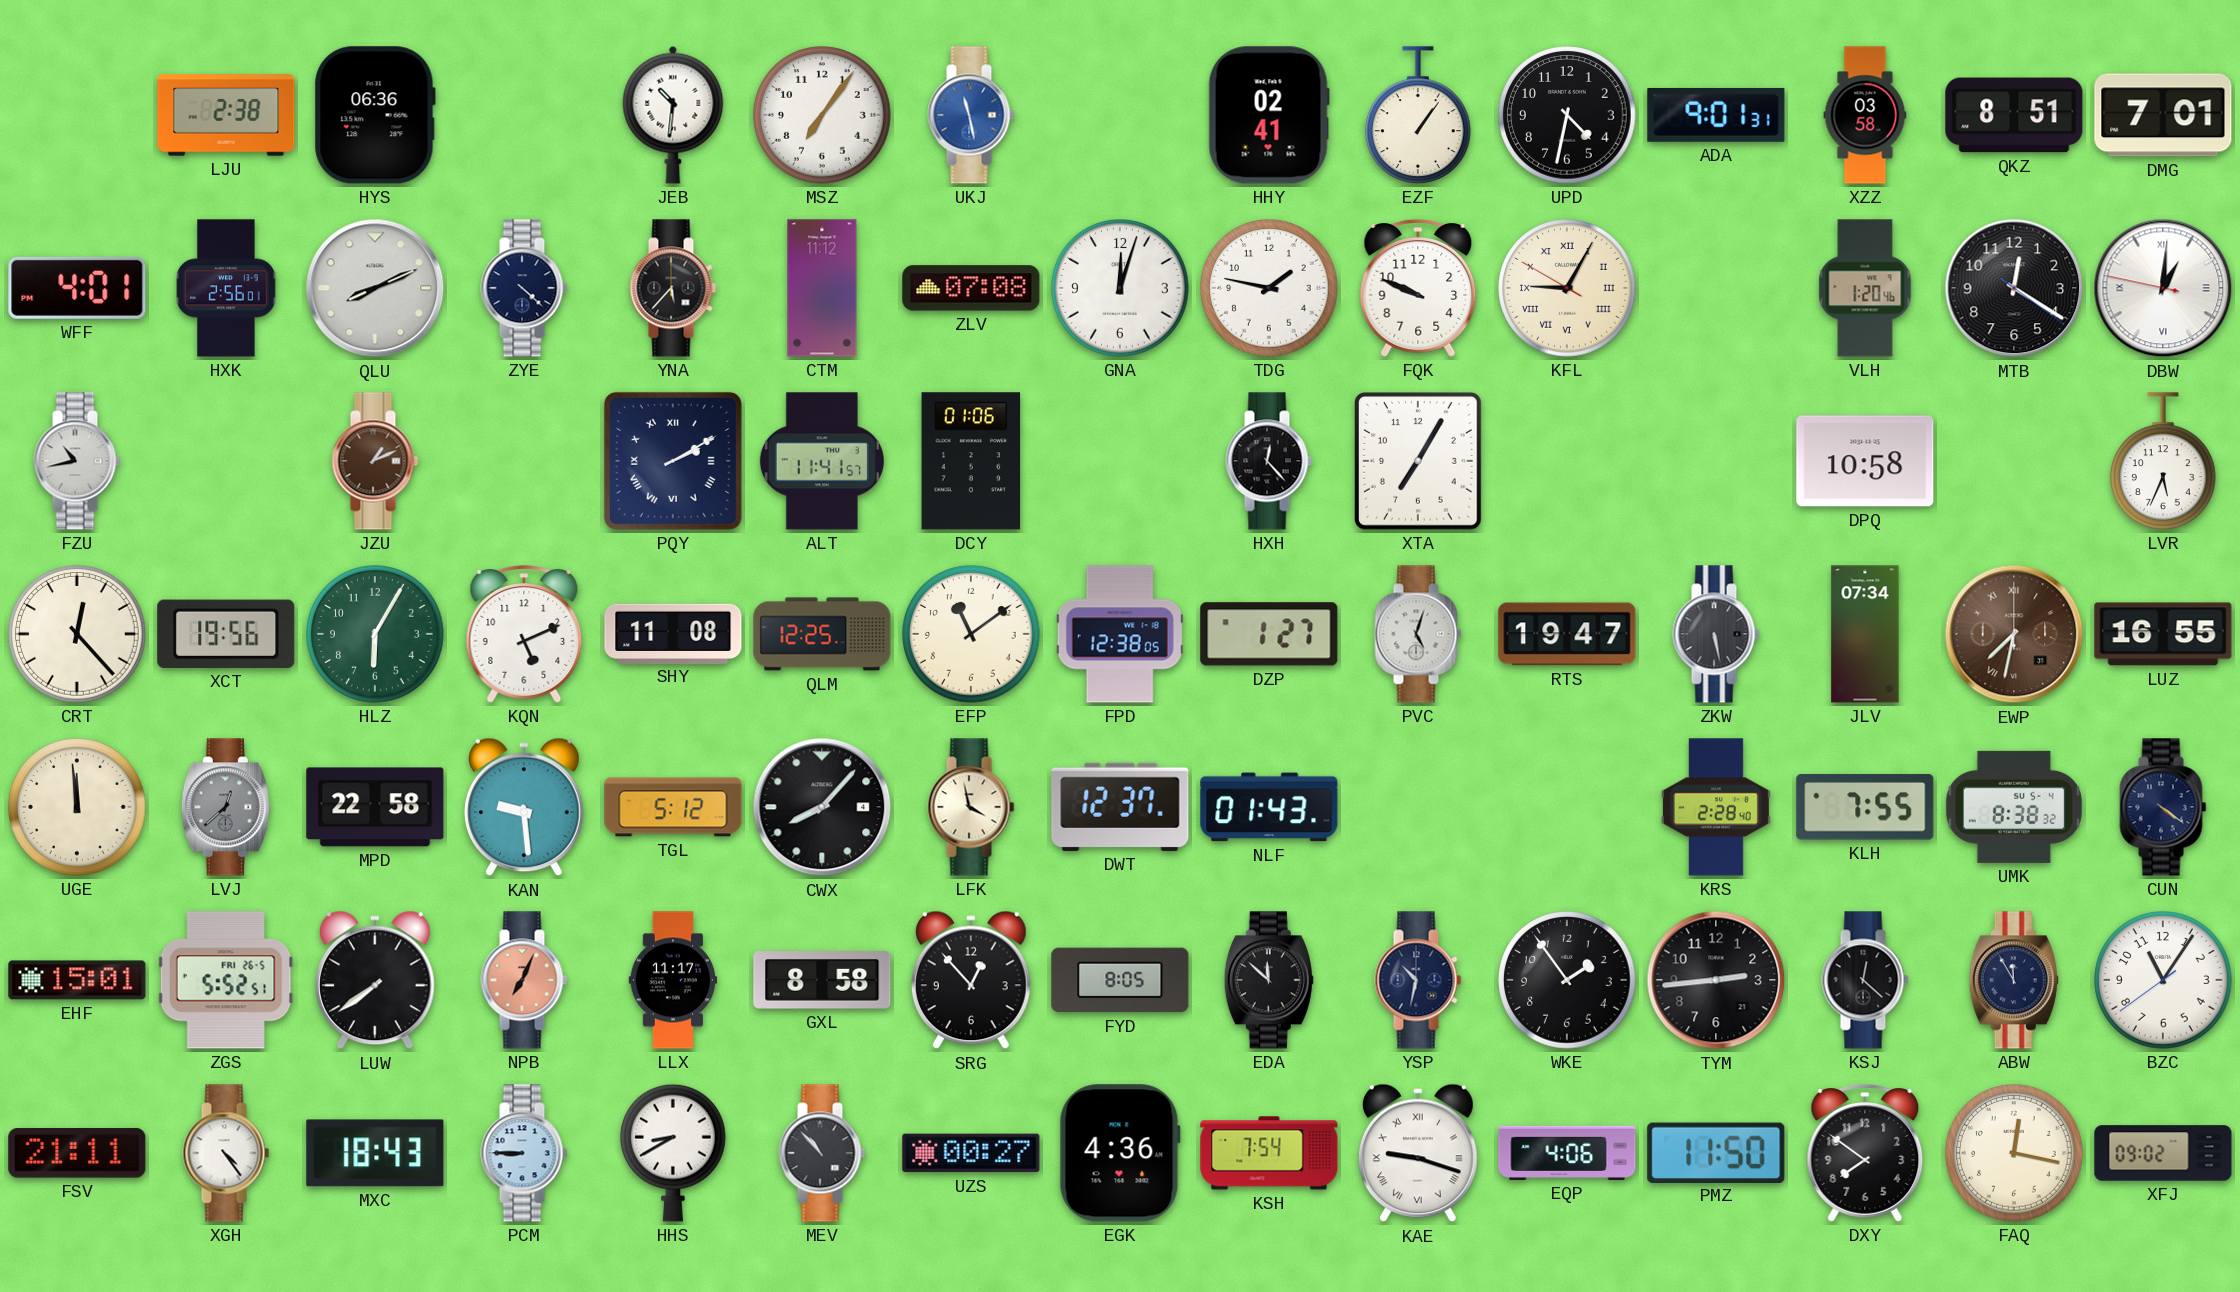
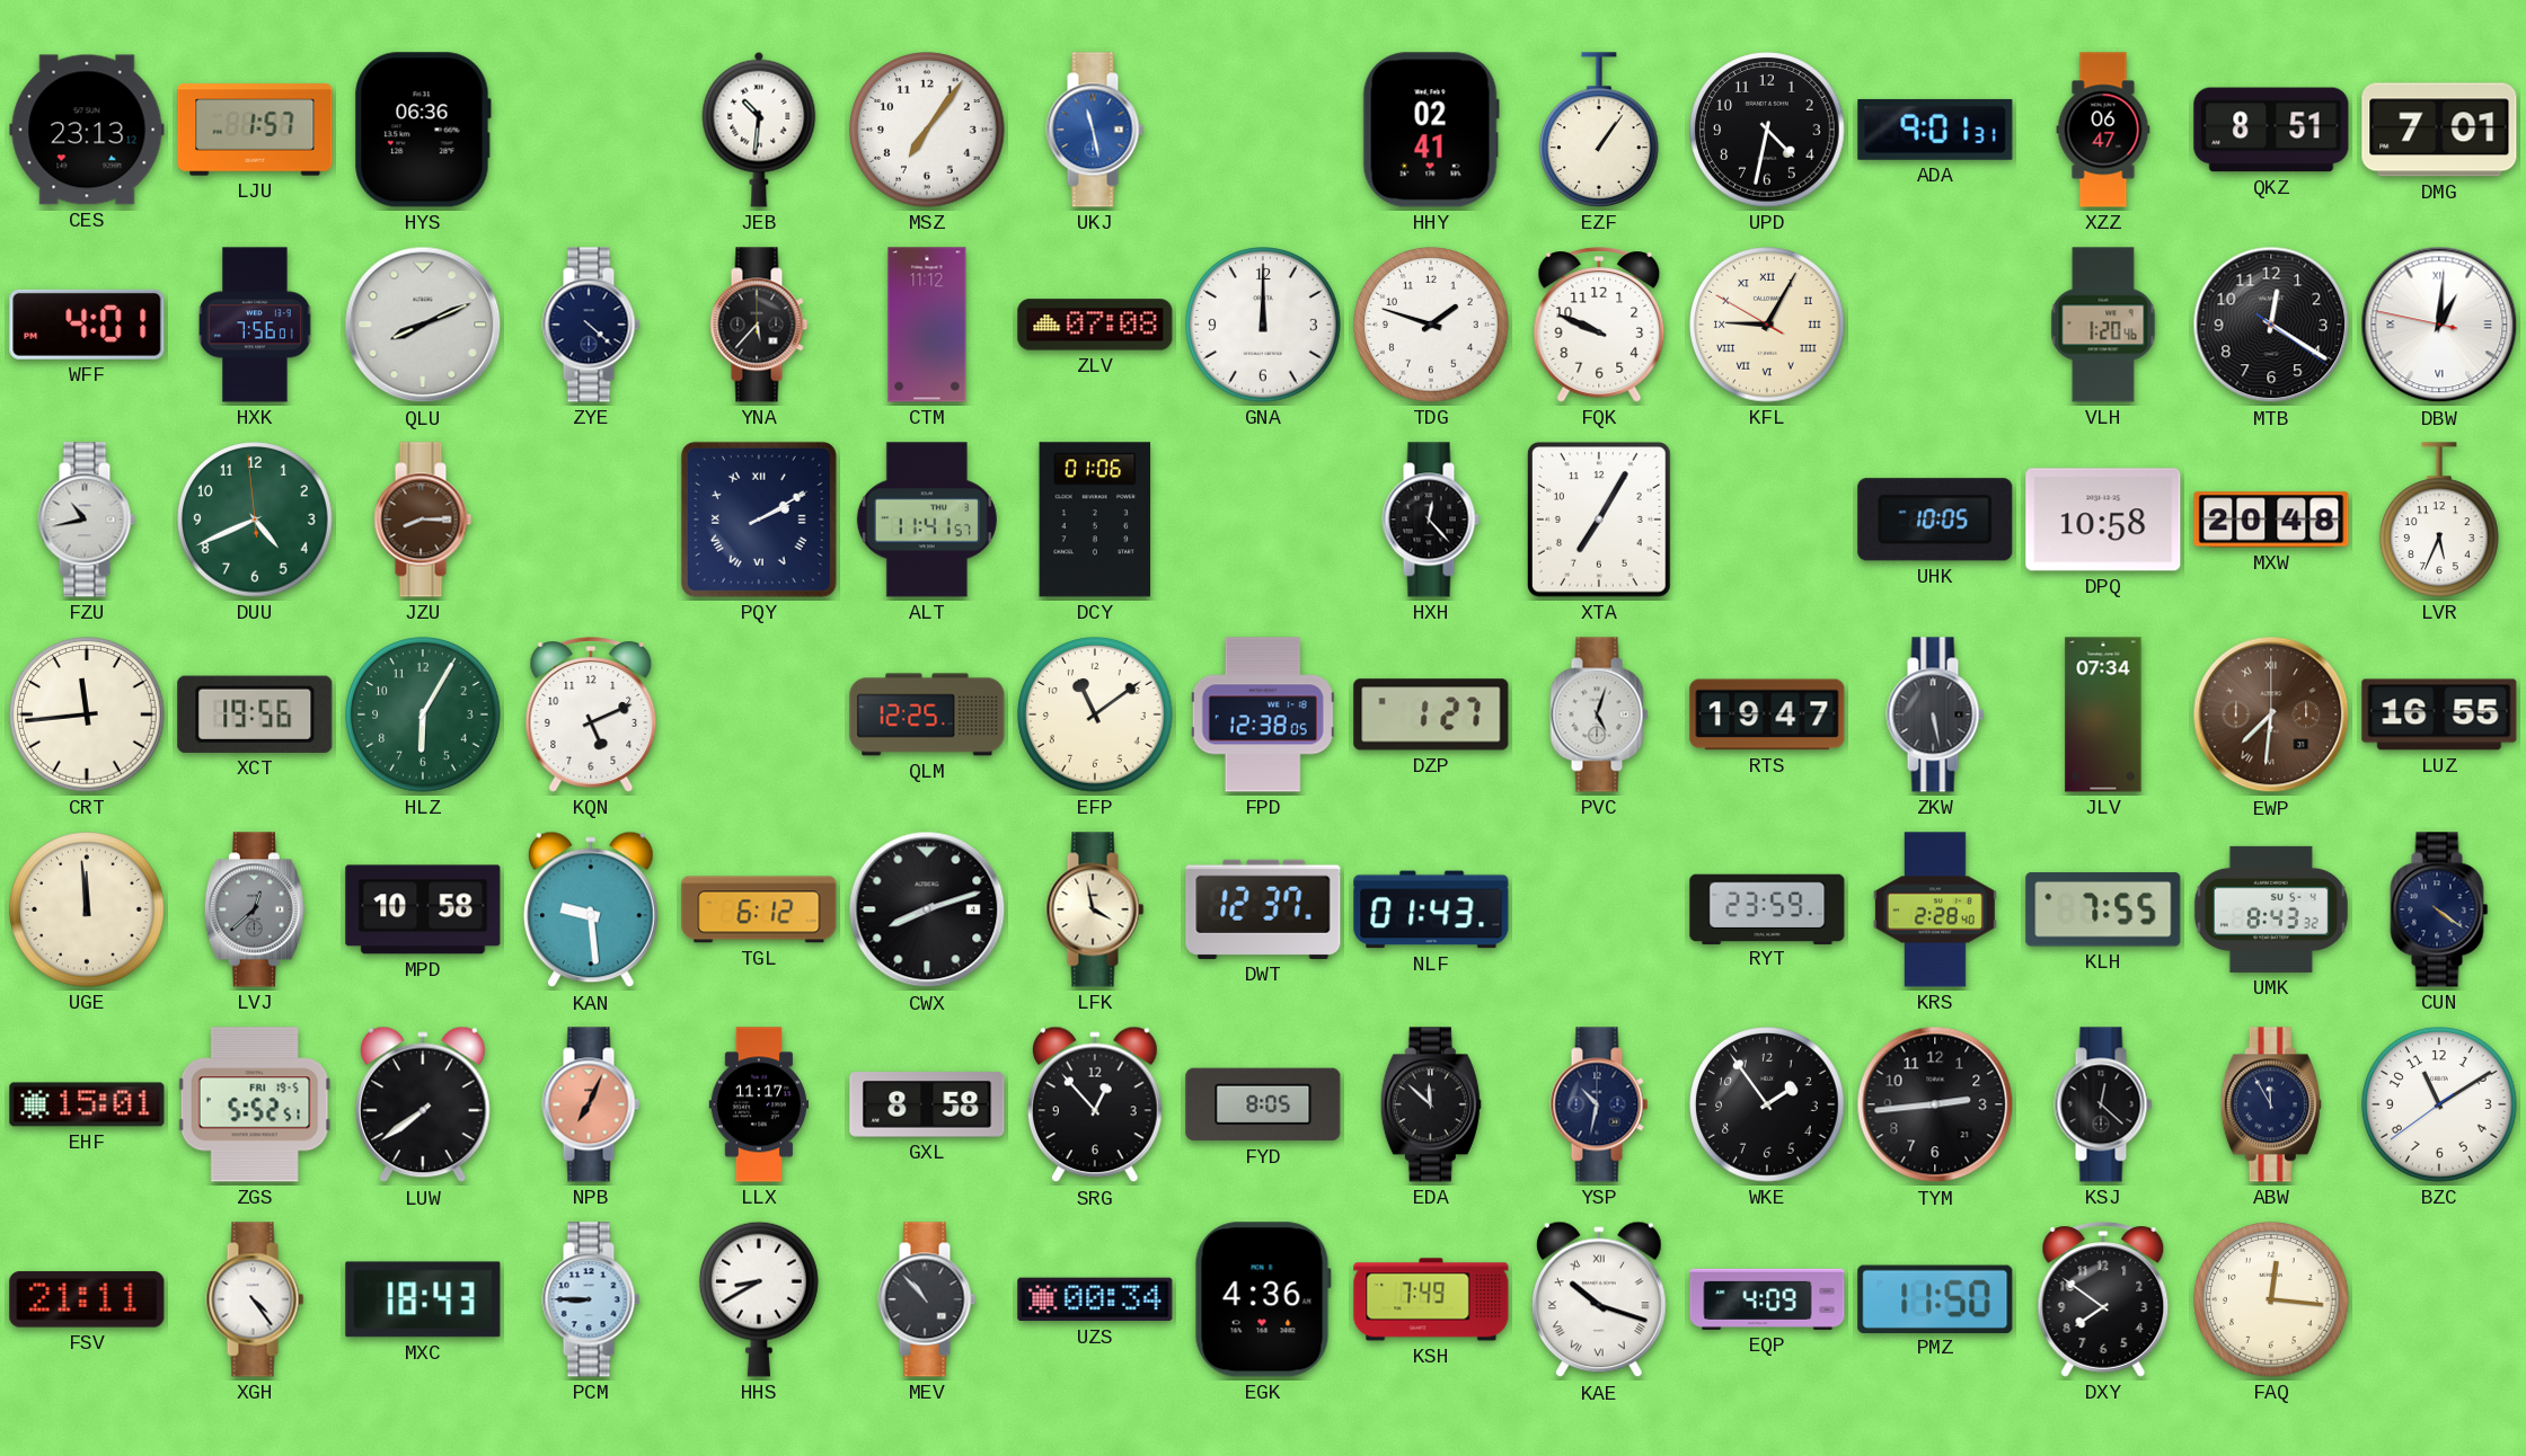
CES: none -> 23:13
LJU: 2:38 -> 1:57
XZZ: 03:58 -> 06:47
HXK: 2:56 -> 7:56
GNA: 12:03 -> 12:00
TDG: 1:47 -> 1:48
DUU: none -> 4:40
JZU: 1:11 -> 8:15
UHK: none -> 10:05
MXW: none -> 20:48
CRT: 12:23 -> 11:44
SHY: 11:08 -> none
EWP: 7:32 -> 7:31
MPD: 22:58 -> 10:58
TGL: 5:12 -> 6:12
CWX: 8:07 -> 8:12
RYT: none -> 23:59
UMK: 8:38 -> 8:43
ZGS date: FRI 26-5 -> FRI 19-5
BZC: 11:05 -> 11:09
UZS: 00:27 -> 00:34
KSH: 7:54 -> 7:49
KAE: 9:18 -> 10:18
EQP: 4:06 -> 4:09
FAQ: 12:17 -> 12:16
XFJ: 09:02 -> none
